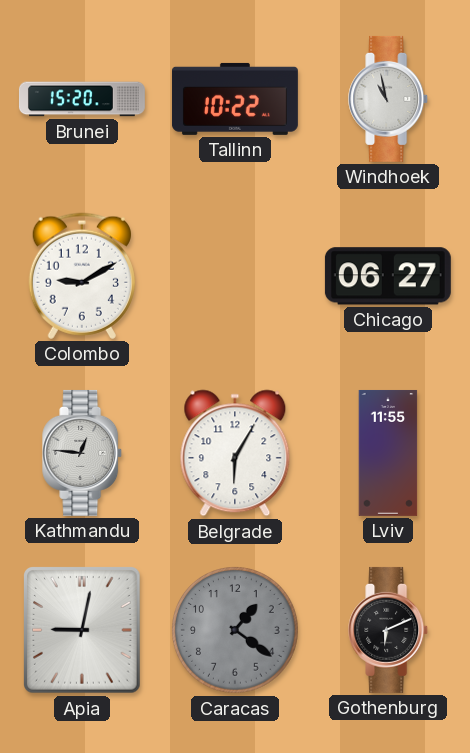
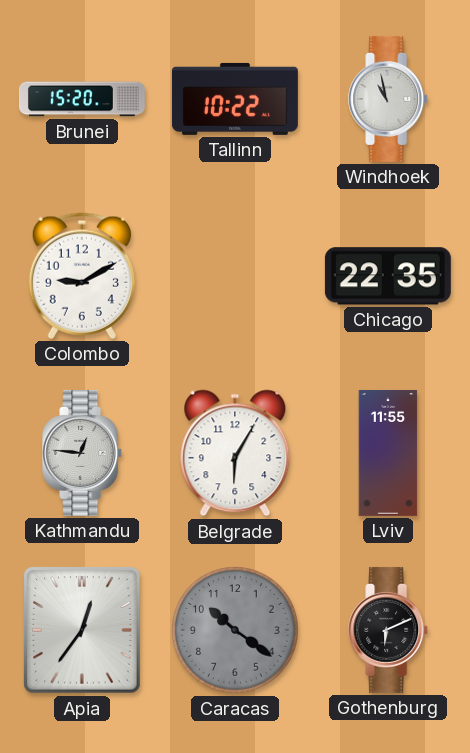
Chicago: 06:27 -> 22:35
Apia: 9:02 -> 12:36
Caracas: 1:21 -> 10:21
